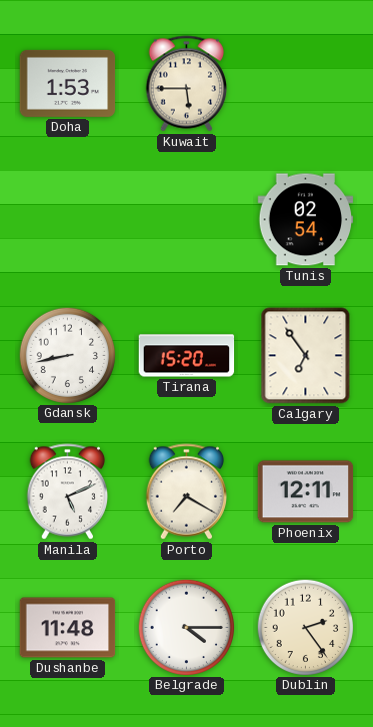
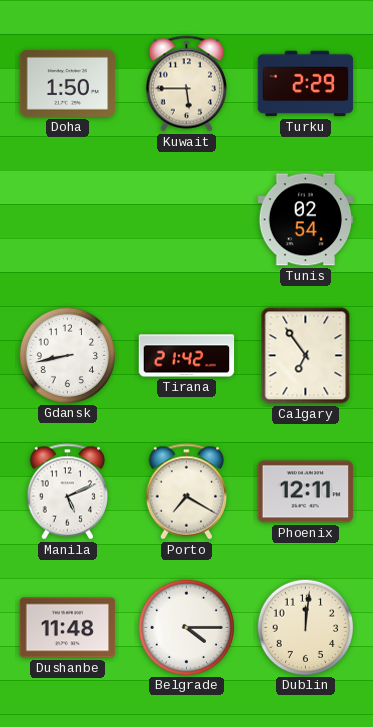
Doha: 1:53 -> 1:50
Turku: none -> 2:29
Tirana: 15:20 -> 21:42
Dublin: 2:24 -> 12:01
